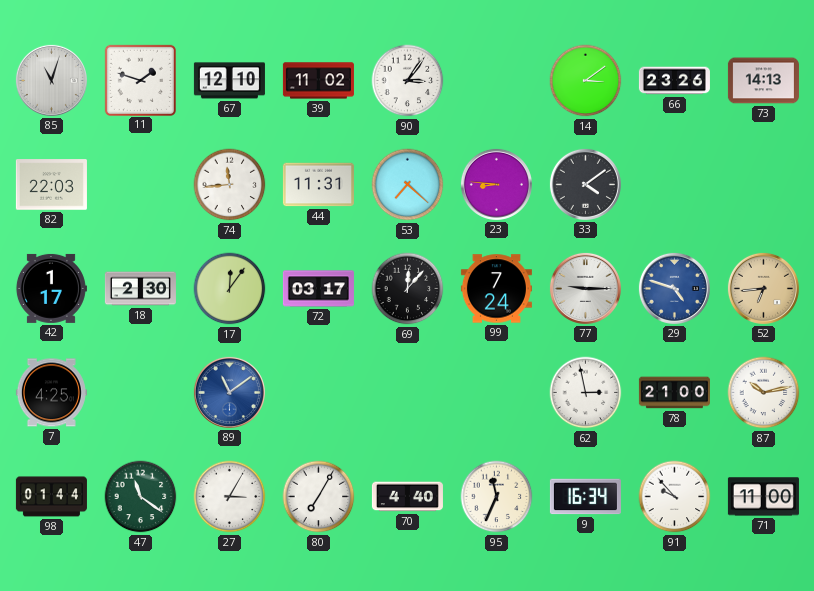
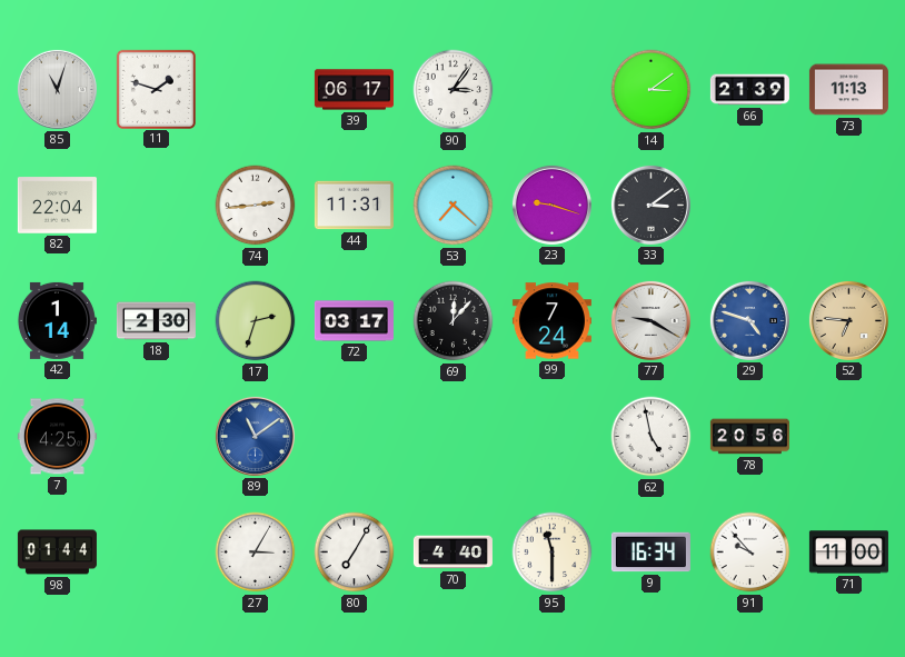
67: 12:10 -> none
39: 11:02 -> 06:17
66: 23:26 -> 21:39
73: 14:13 -> 11:13
82: 22:03 -> 22:04
74: 11:44 -> 2:44
23: 8:46 -> 9:18
33: 4:09 -> 3:09
42: 1:17 -> 1:14
17: 12:06 -> 2:33
77: 9:15 -> 9:20
52: 6:44 -> 6:46
62: 2:58 -> 4:58
78: 21:00 -> 20:56
87: 10:13 -> none
47: 11:21 -> none
95: 11:34 -> 11:30
